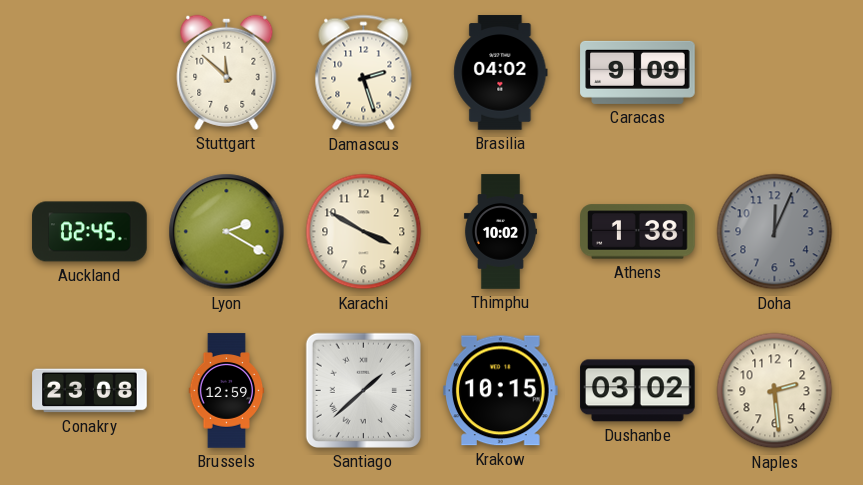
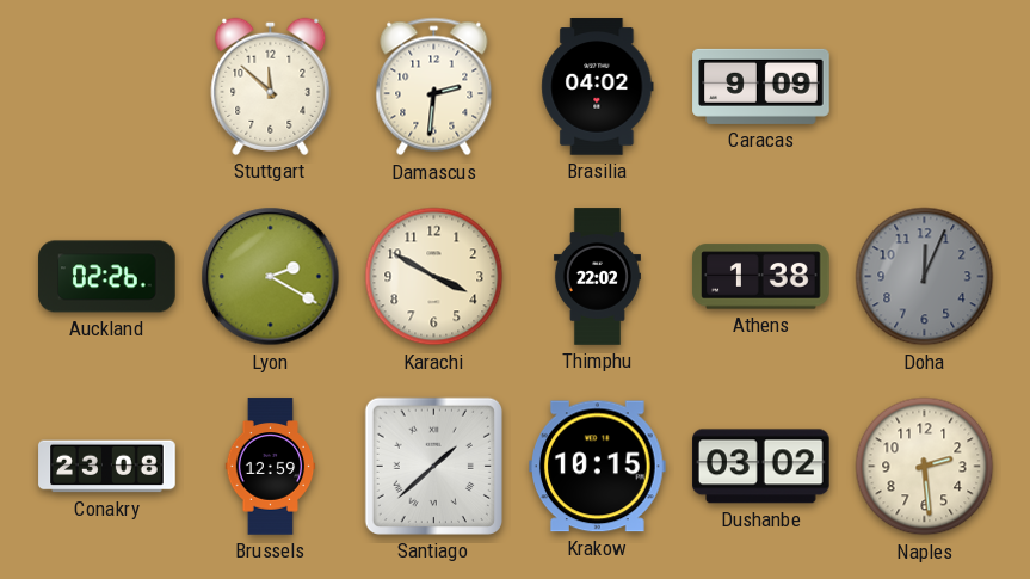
Damascus: 2:27 -> 2:31
Auckland: 02:45 -> 02:26
Thimphu: 10:02 -> 22:02
